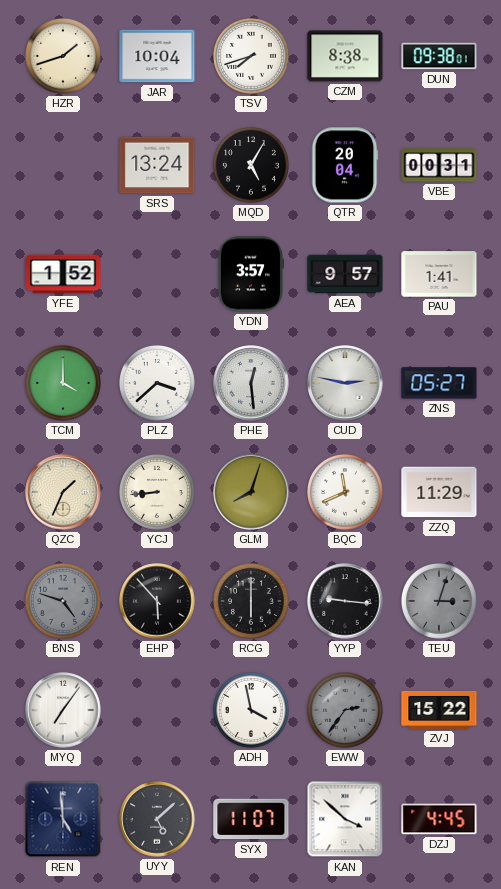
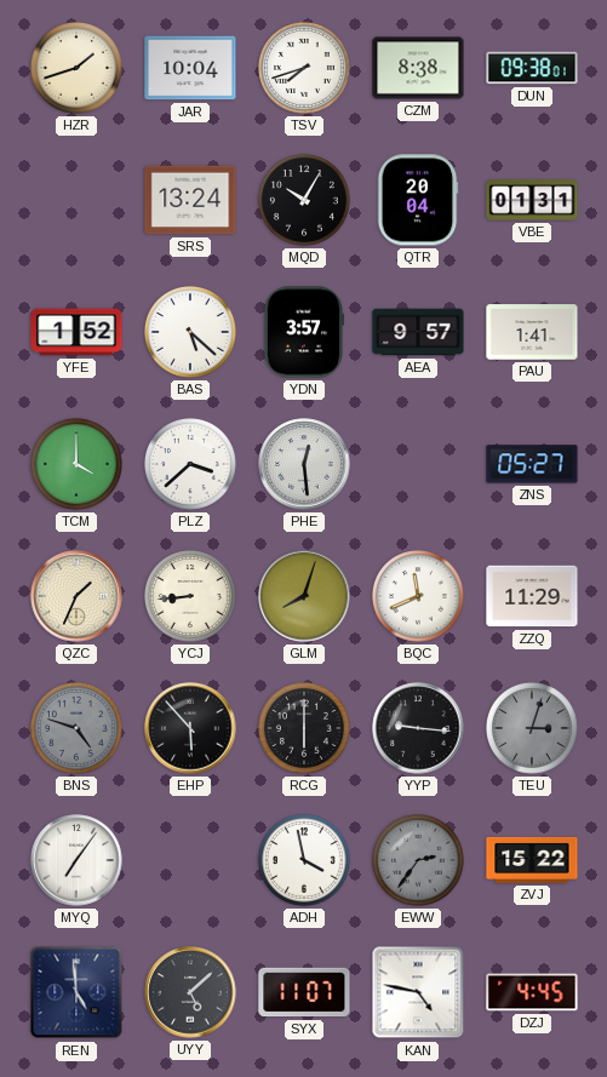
MQD: 5:05 -> 10:05
VBE: 00:31 -> 01:31
BAS: none -> 5:22
CUD: 2:47 -> none
KAN: 3:52 -> 4:47
